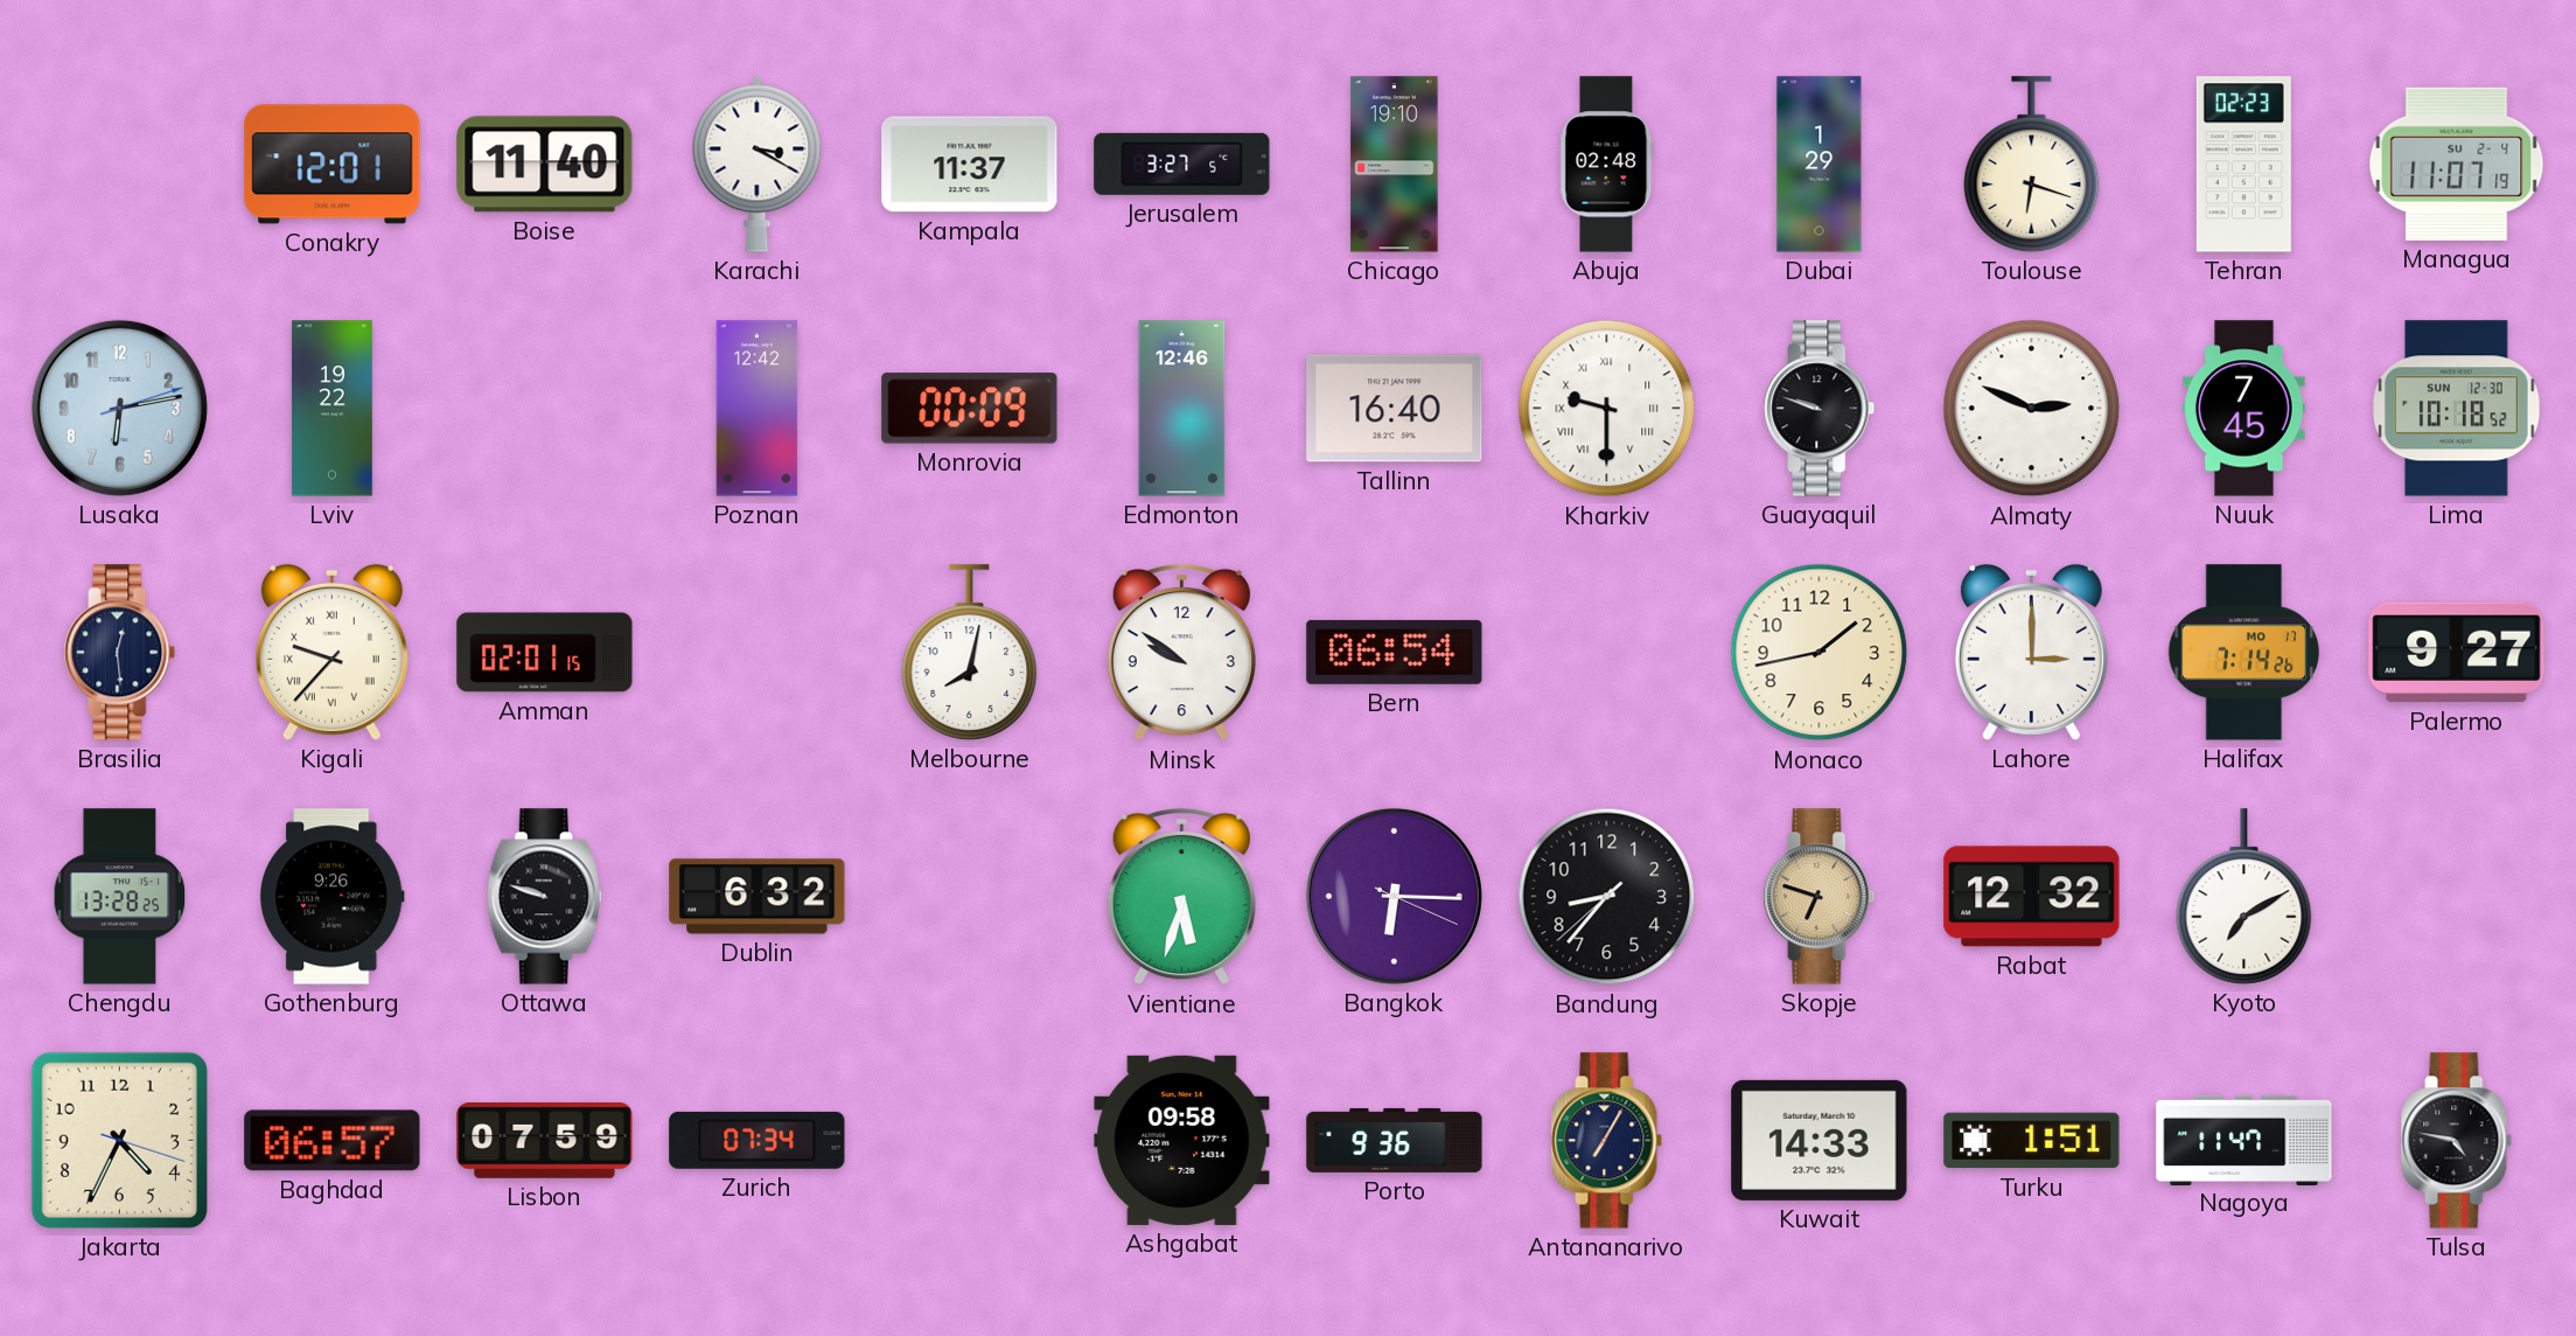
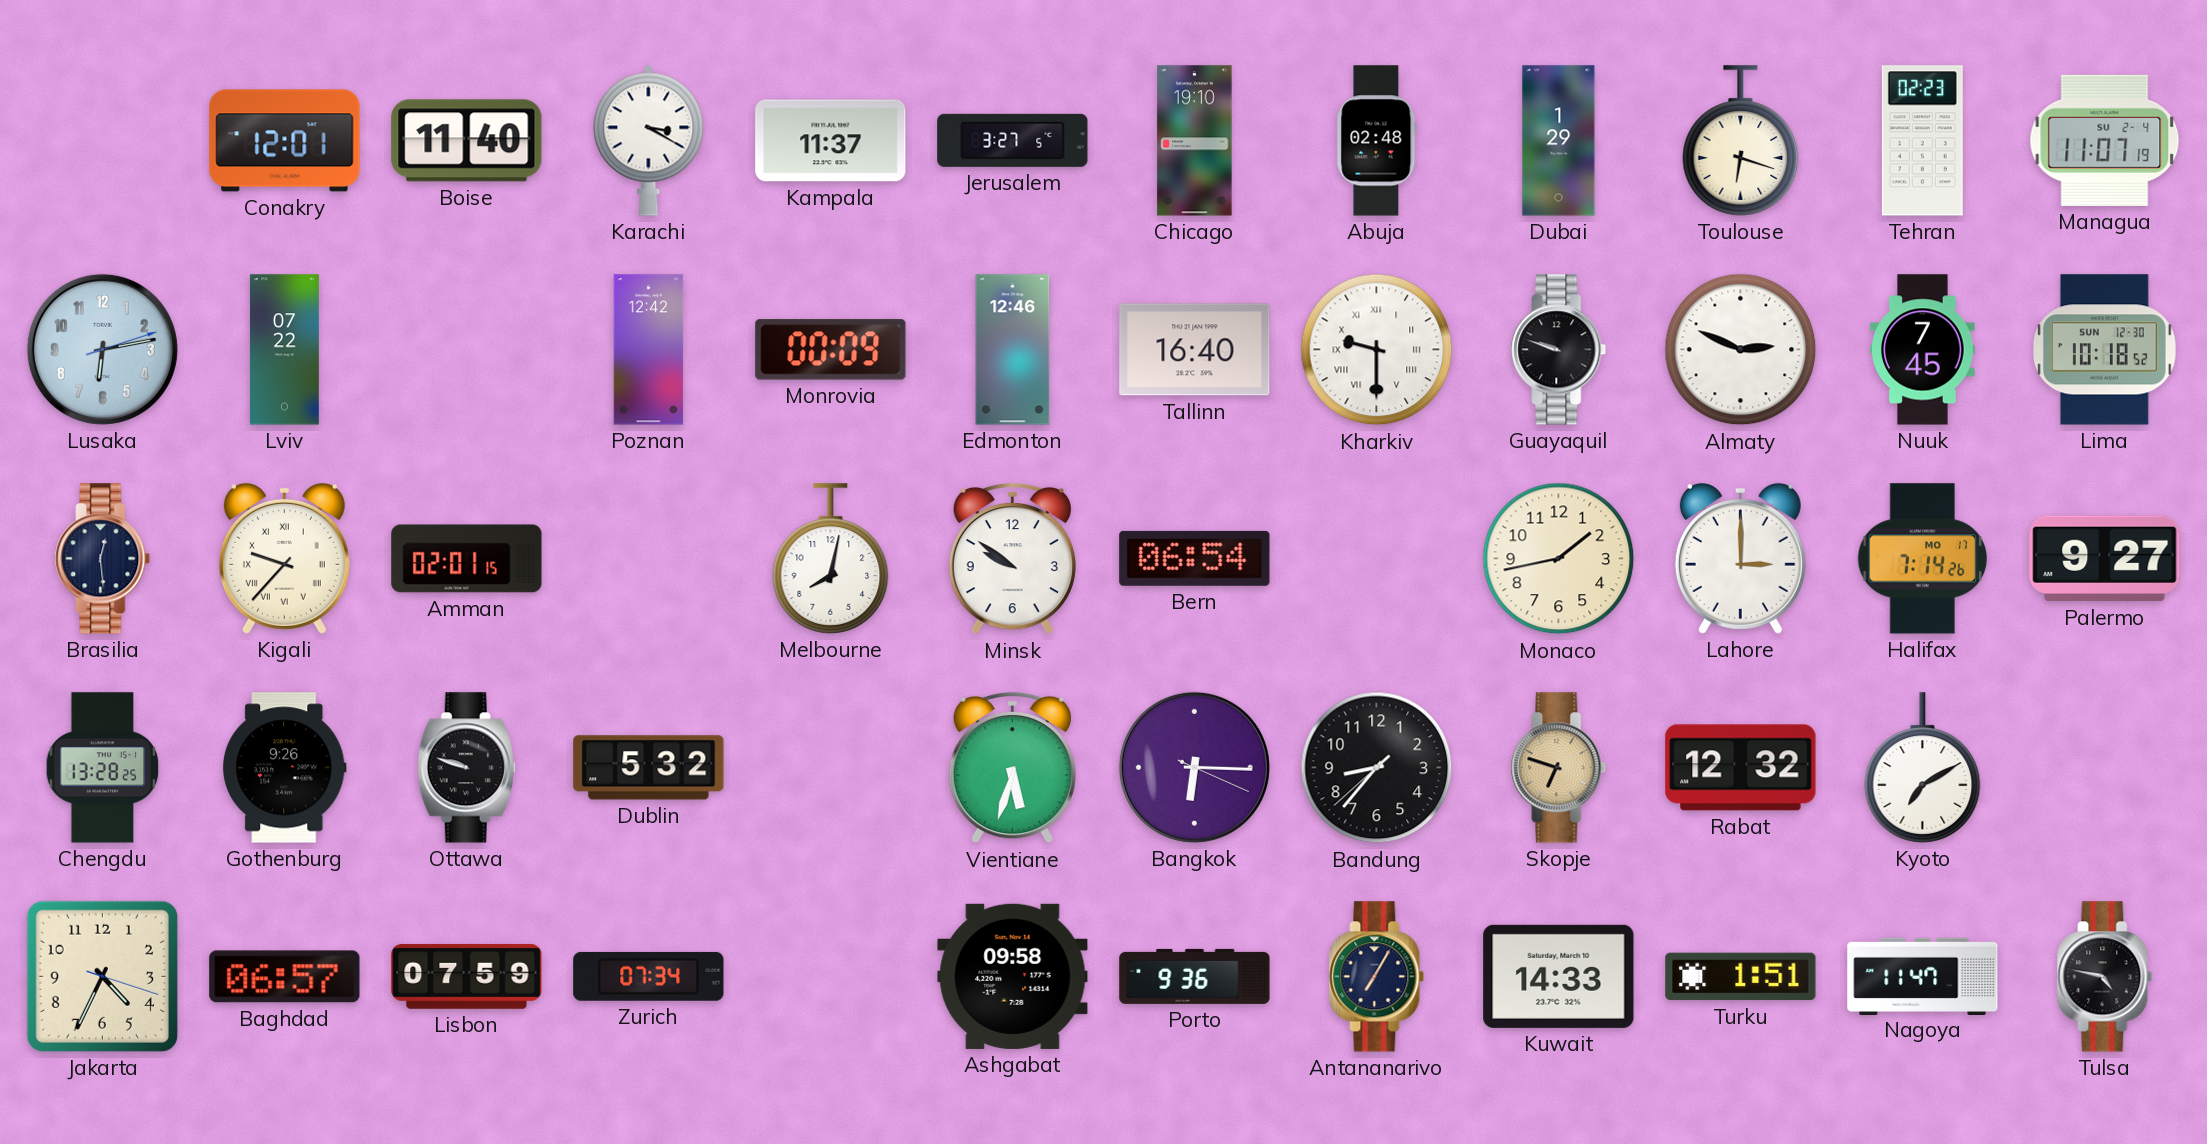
Lviv: 19:22 -> 07:22
Dublin: 6:32 -> 5:32
